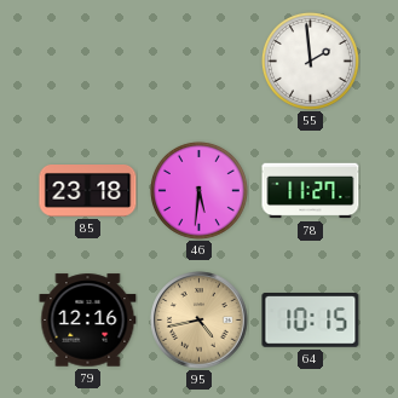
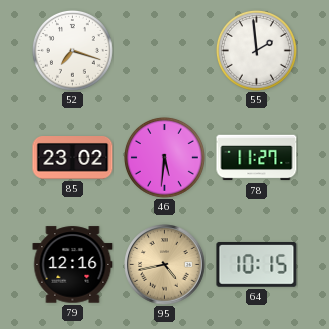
52: none -> 7:18
85: 23:18 -> 23:02
